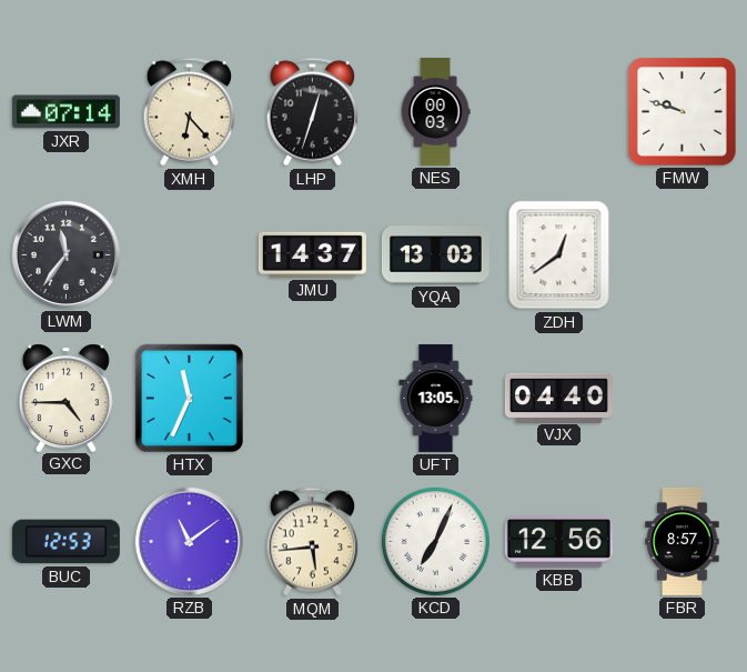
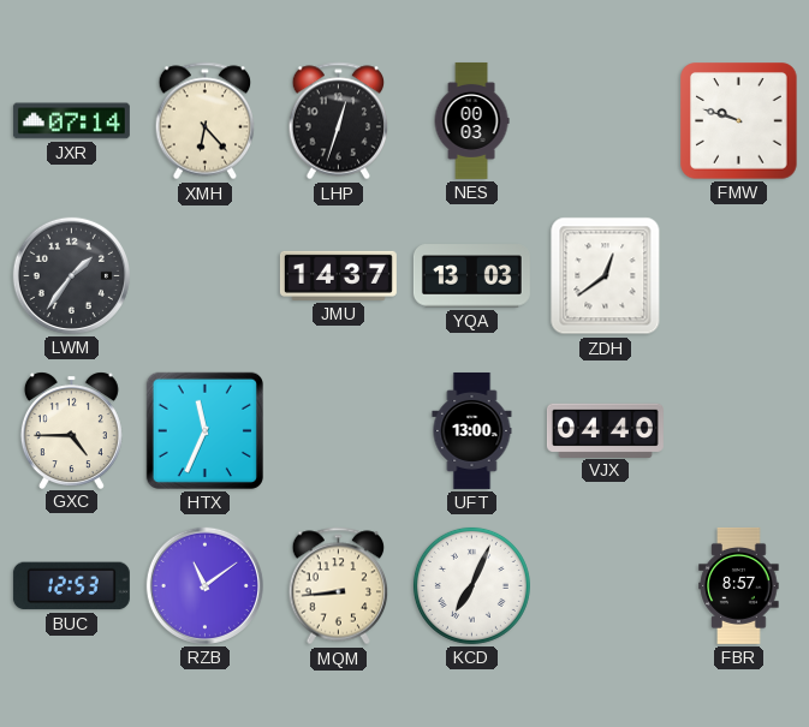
LWM: 11:36 -> 1:36
UFT: 13:05 -> 13:00
MQM: 5:44 -> 8:44
KBB: 12:56 -> none
